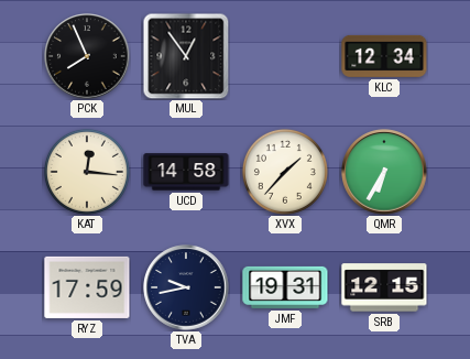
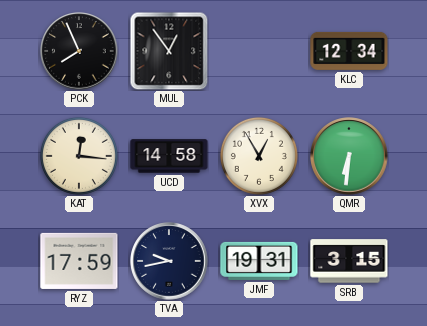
XVX: 1:37 -> 12:55
QMR: 6:35 -> 6:31
SRB: 12:15 -> 3:15
